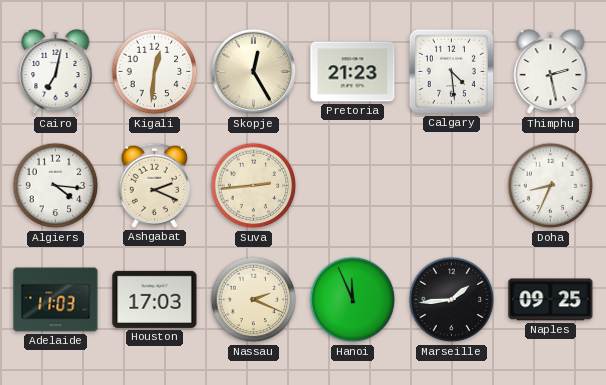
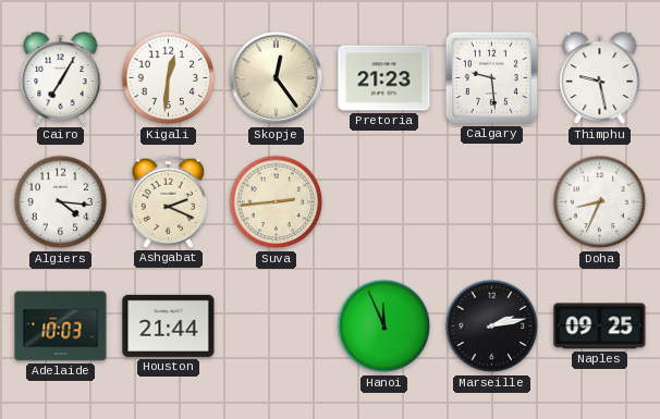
Cairo: 7:02 -> 7:05
Skopje: 12:25 -> 12:24
Calgary: 4:29 -> 9:29
Thimphu: 2:28 -> 9:28
Adelaide: 11:03 -> 10:03
Houston: 17:03 -> 21:44
Nassau: 2:19 -> none
Marseille: 1:44 -> 2:13
